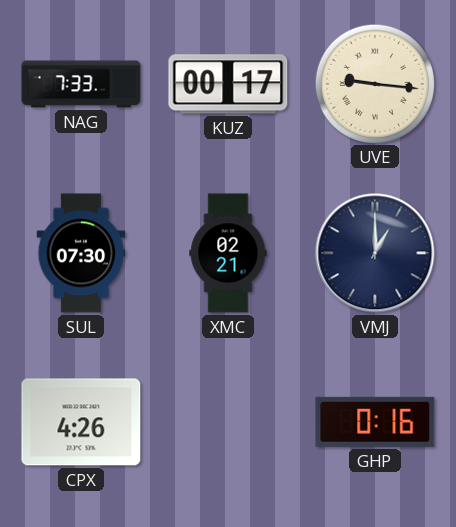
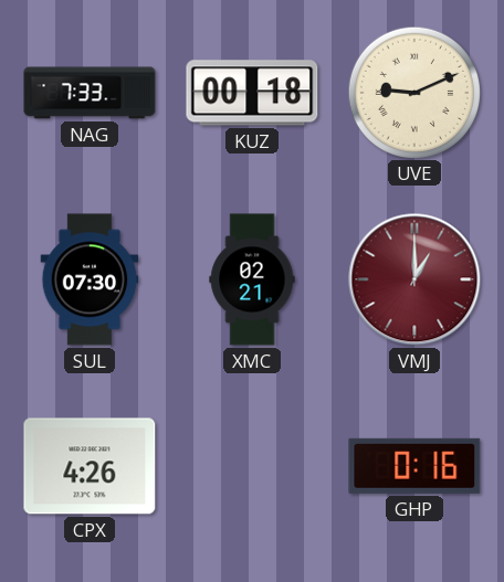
KUZ: 00:17 -> 00:18
UVE: 9:16 -> 9:11
VMJ dial: navy -> burgundy
